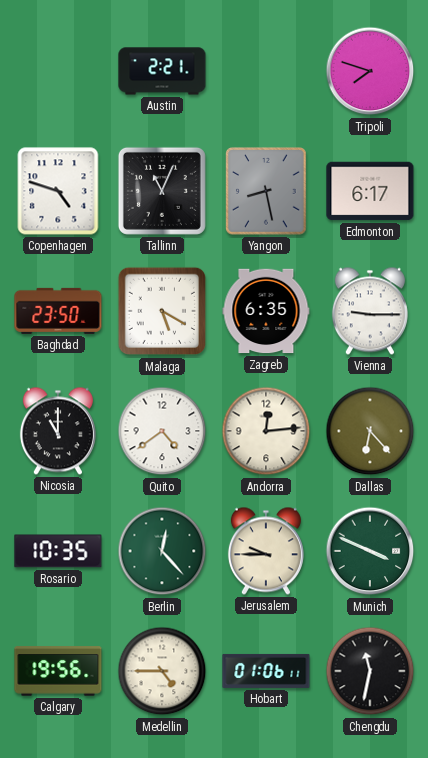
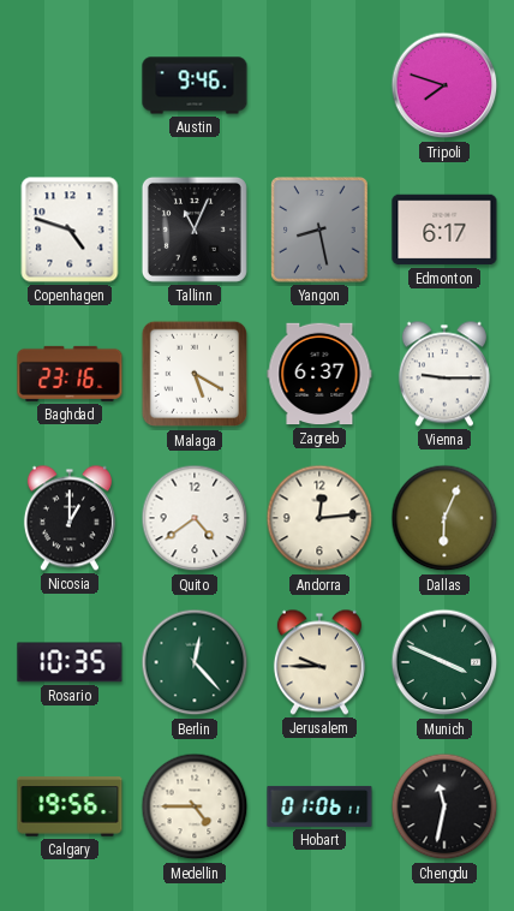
Austin: 2:21 -> 9:46
Baghdad: 23:50 -> 23:16
Zagreb: 6:35 -> 6:37
Nicosia: 11:00 -> 1:00
Dallas: 6:23 -> 6:04
